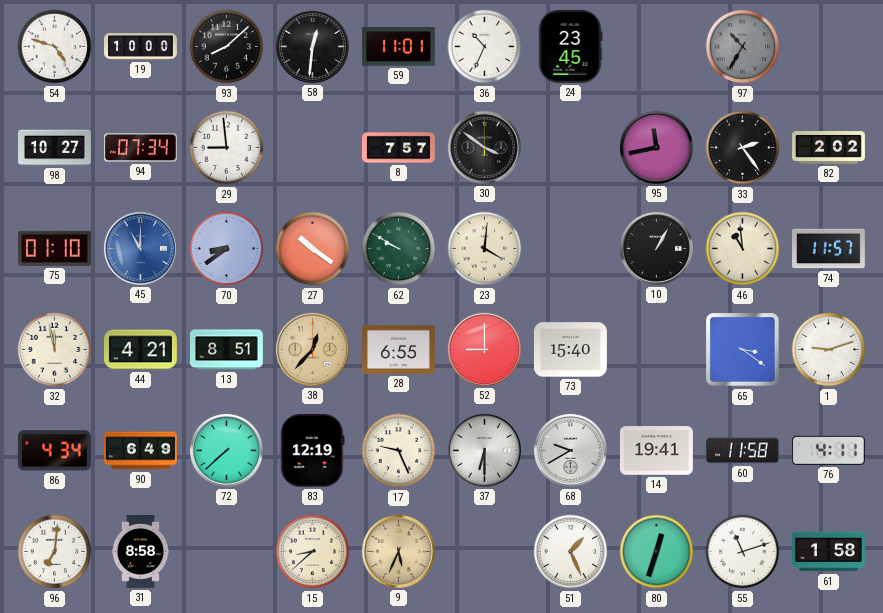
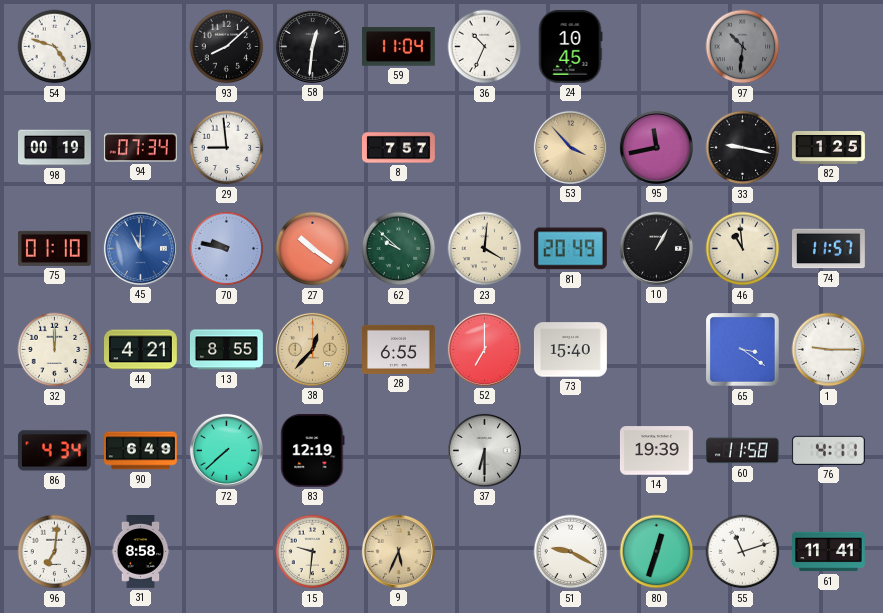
19: 10:00 -> none
59: 11:01 -> 11:04
24: 23:45 -> 10:45
97: 10:35 -> 10:31
98: 10:27 -> 00:19
30: 3:51 -> none
53: none -> 3:53
33: 2:24 -> 9:17
82: 2:02 -> 1:25
70: 8:39 -> 9:47
62: 9:50 -> 9:52
81: none -> 20:49
32: 11:58 -> 12:00
13: 8:51 -> 8:55
52: 9:00 -> 7:00
1: 9:12 -> 9:15
17: 9:26 -> none
68: 9:40 -> none
14: 19:41 -> 19:39
15: 8:38 -> 9:31
51: 1:26 -> 9:20
61: 1:58 -> 11:41
